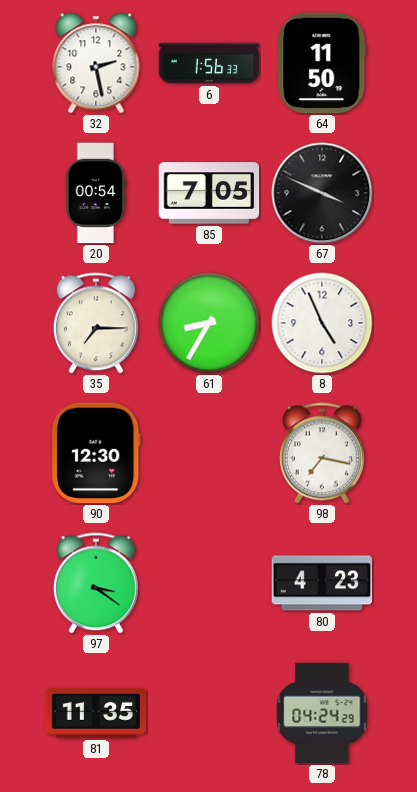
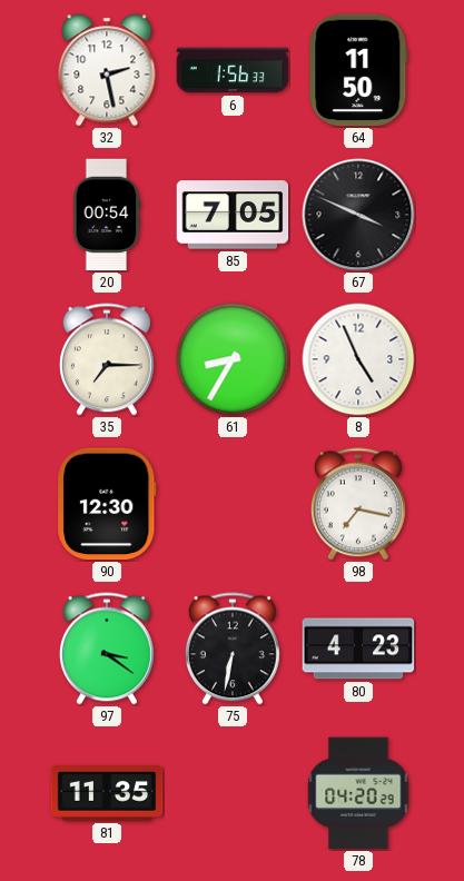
75: none -> 6:32
78: 04:24 -> 04:20
